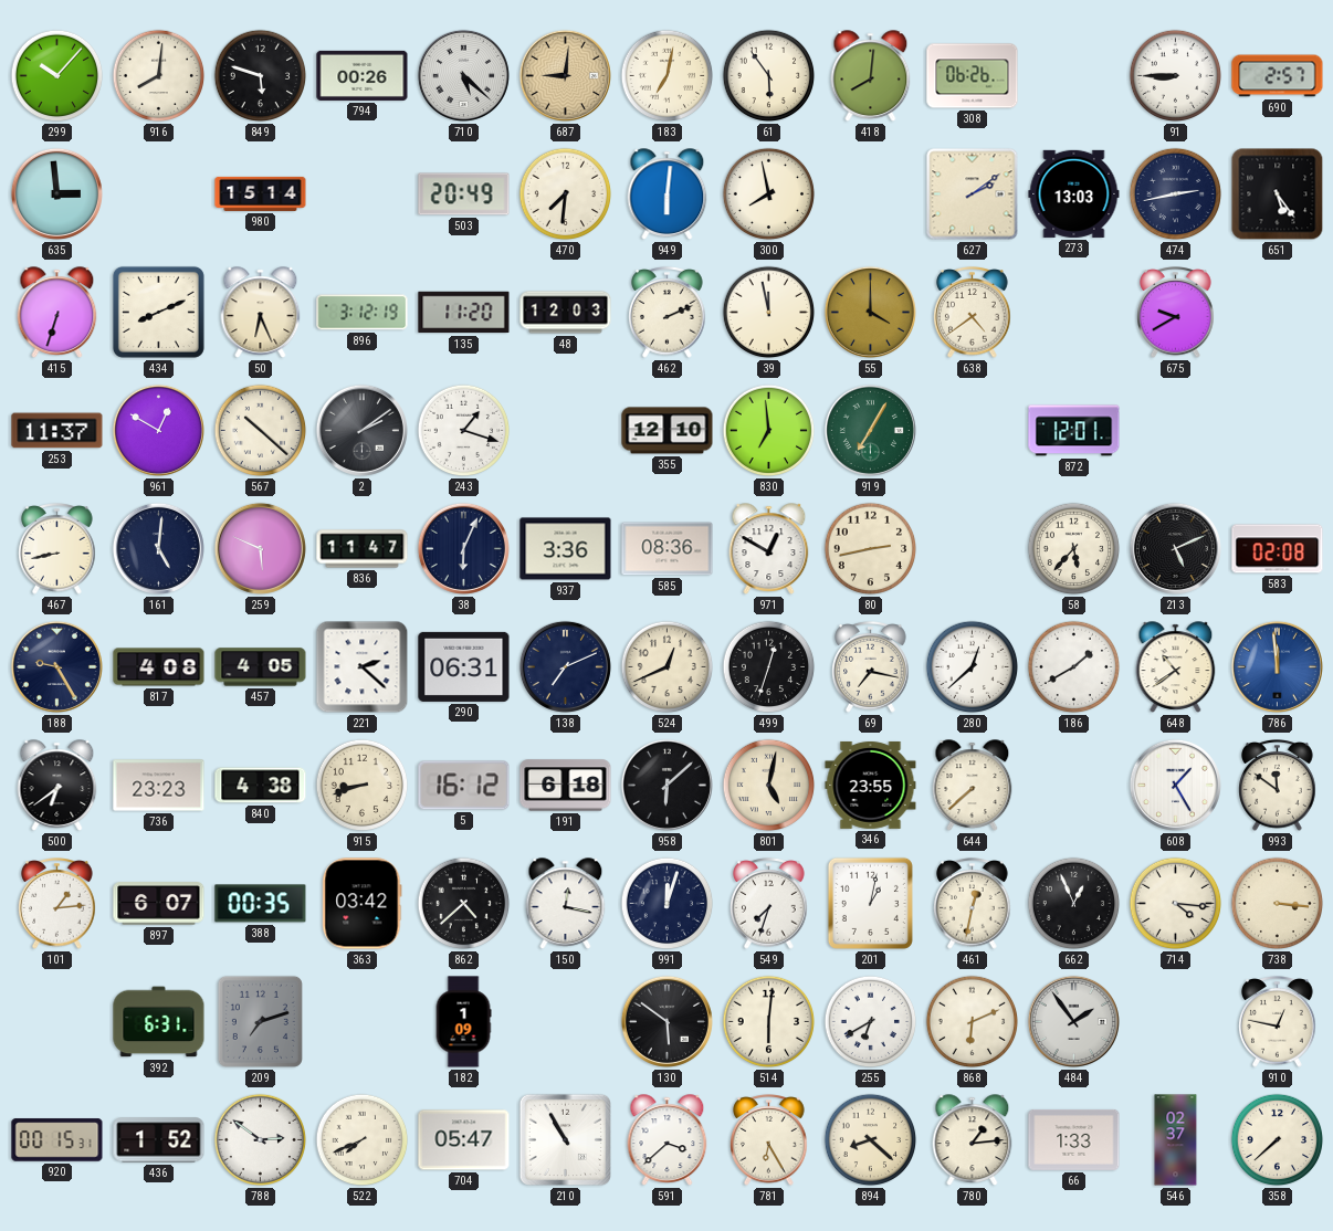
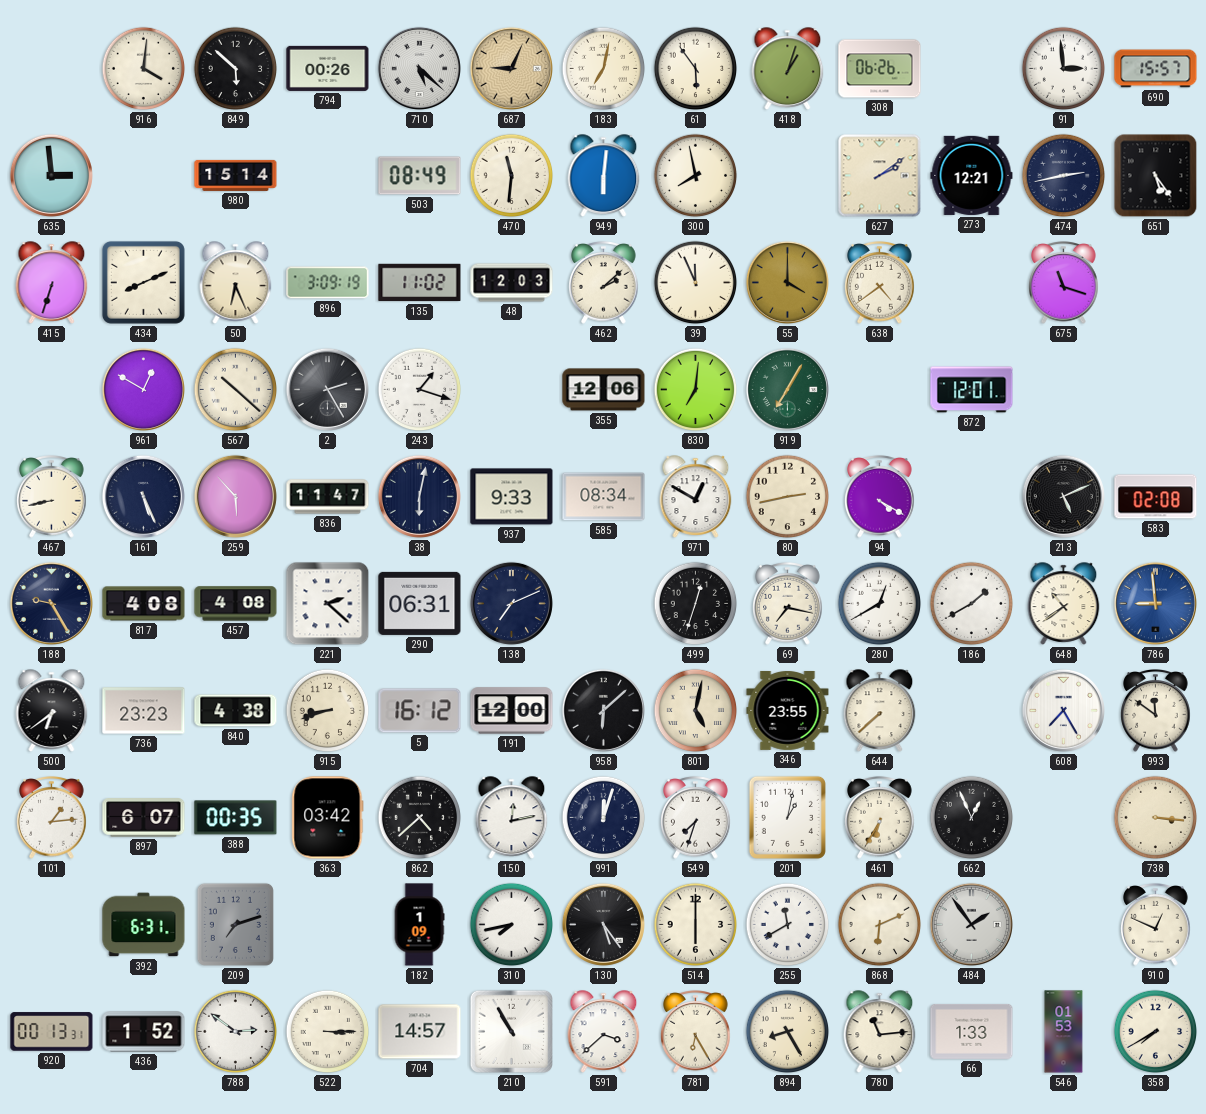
299: 10:07 -> none
916: 8:01 -> 4:01
849: 5:48 -> 5:52
687: 9:01 -> 9:04
418: 8:01 -> 1:03
91: 8:45 -> 2:59
690: 2:57 -> 15:57
503: 20:49 -> 08:49
470: 7:31 -> 11:31
273: 13:03 -> 12:21
896: 3:12 -> 3:09
135: 11:20 -> 11:02
462: 2:11 -> 2:08
39: 11:58 -> 11:56
675: 9:40 -> 11:18
253: 11:37 -> none
2: 2:09 -> 2:25
355: 12:10 -> 12:06
830: 6:59 -> 7:01
161: 5:01 -> 5:26
259: 5:49 -> 5:53
38: 6:04 -> 6:02
937: 3:36 -> 9:33
585: 08:36 -> 08:34
94: none -> 4:20
58: 5:37 -> none
457: 4:05 -> 4:08
524: 12:41 -> none
280: 12:38 -> 12:40
786: 11:59 -> 8:59
191: 6:18 -> 12:00
608: 1:25 -> 7:25
150: 12:17 -> 12:13
461: 12:32 -> 6:35
714: 4:16 -> none
310: none -> 7:43
130: 5:51 -> 5:24
514: 6:01 -> 6:00
255: 6:40 -> 11:40
910: 12:47 -> 12:49
920: 00:15 -> 00:13
522: 7:41 -> 3:15
704: 05:47 -> 14:57
894: 8:22 -> 8:25
780: 1:14 -> 11:14
546: 02:37 -> 01:53
358: 7:38 -> 7:40
